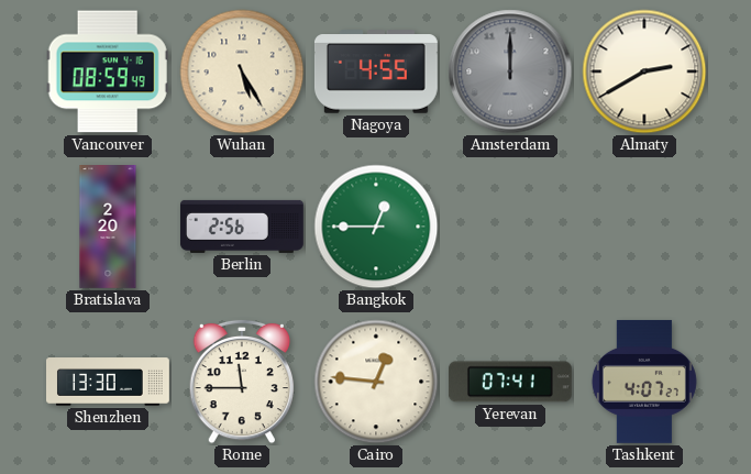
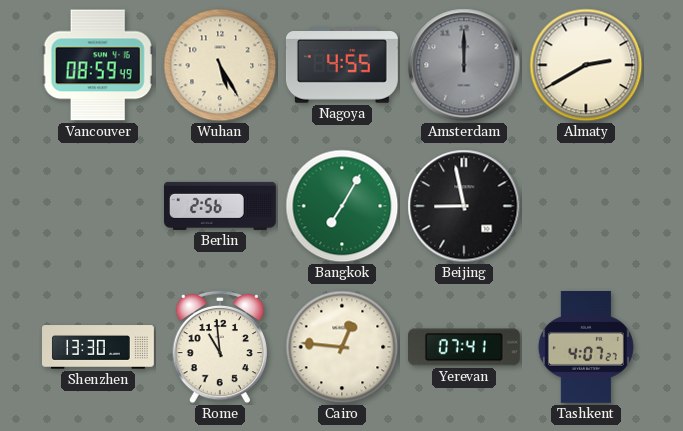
Bratislava: 2:20 -> none
Bangkok: 12:45 -> 7:05
Beijing: none -> 8:58
Rome: 11:45 -> 10:59
